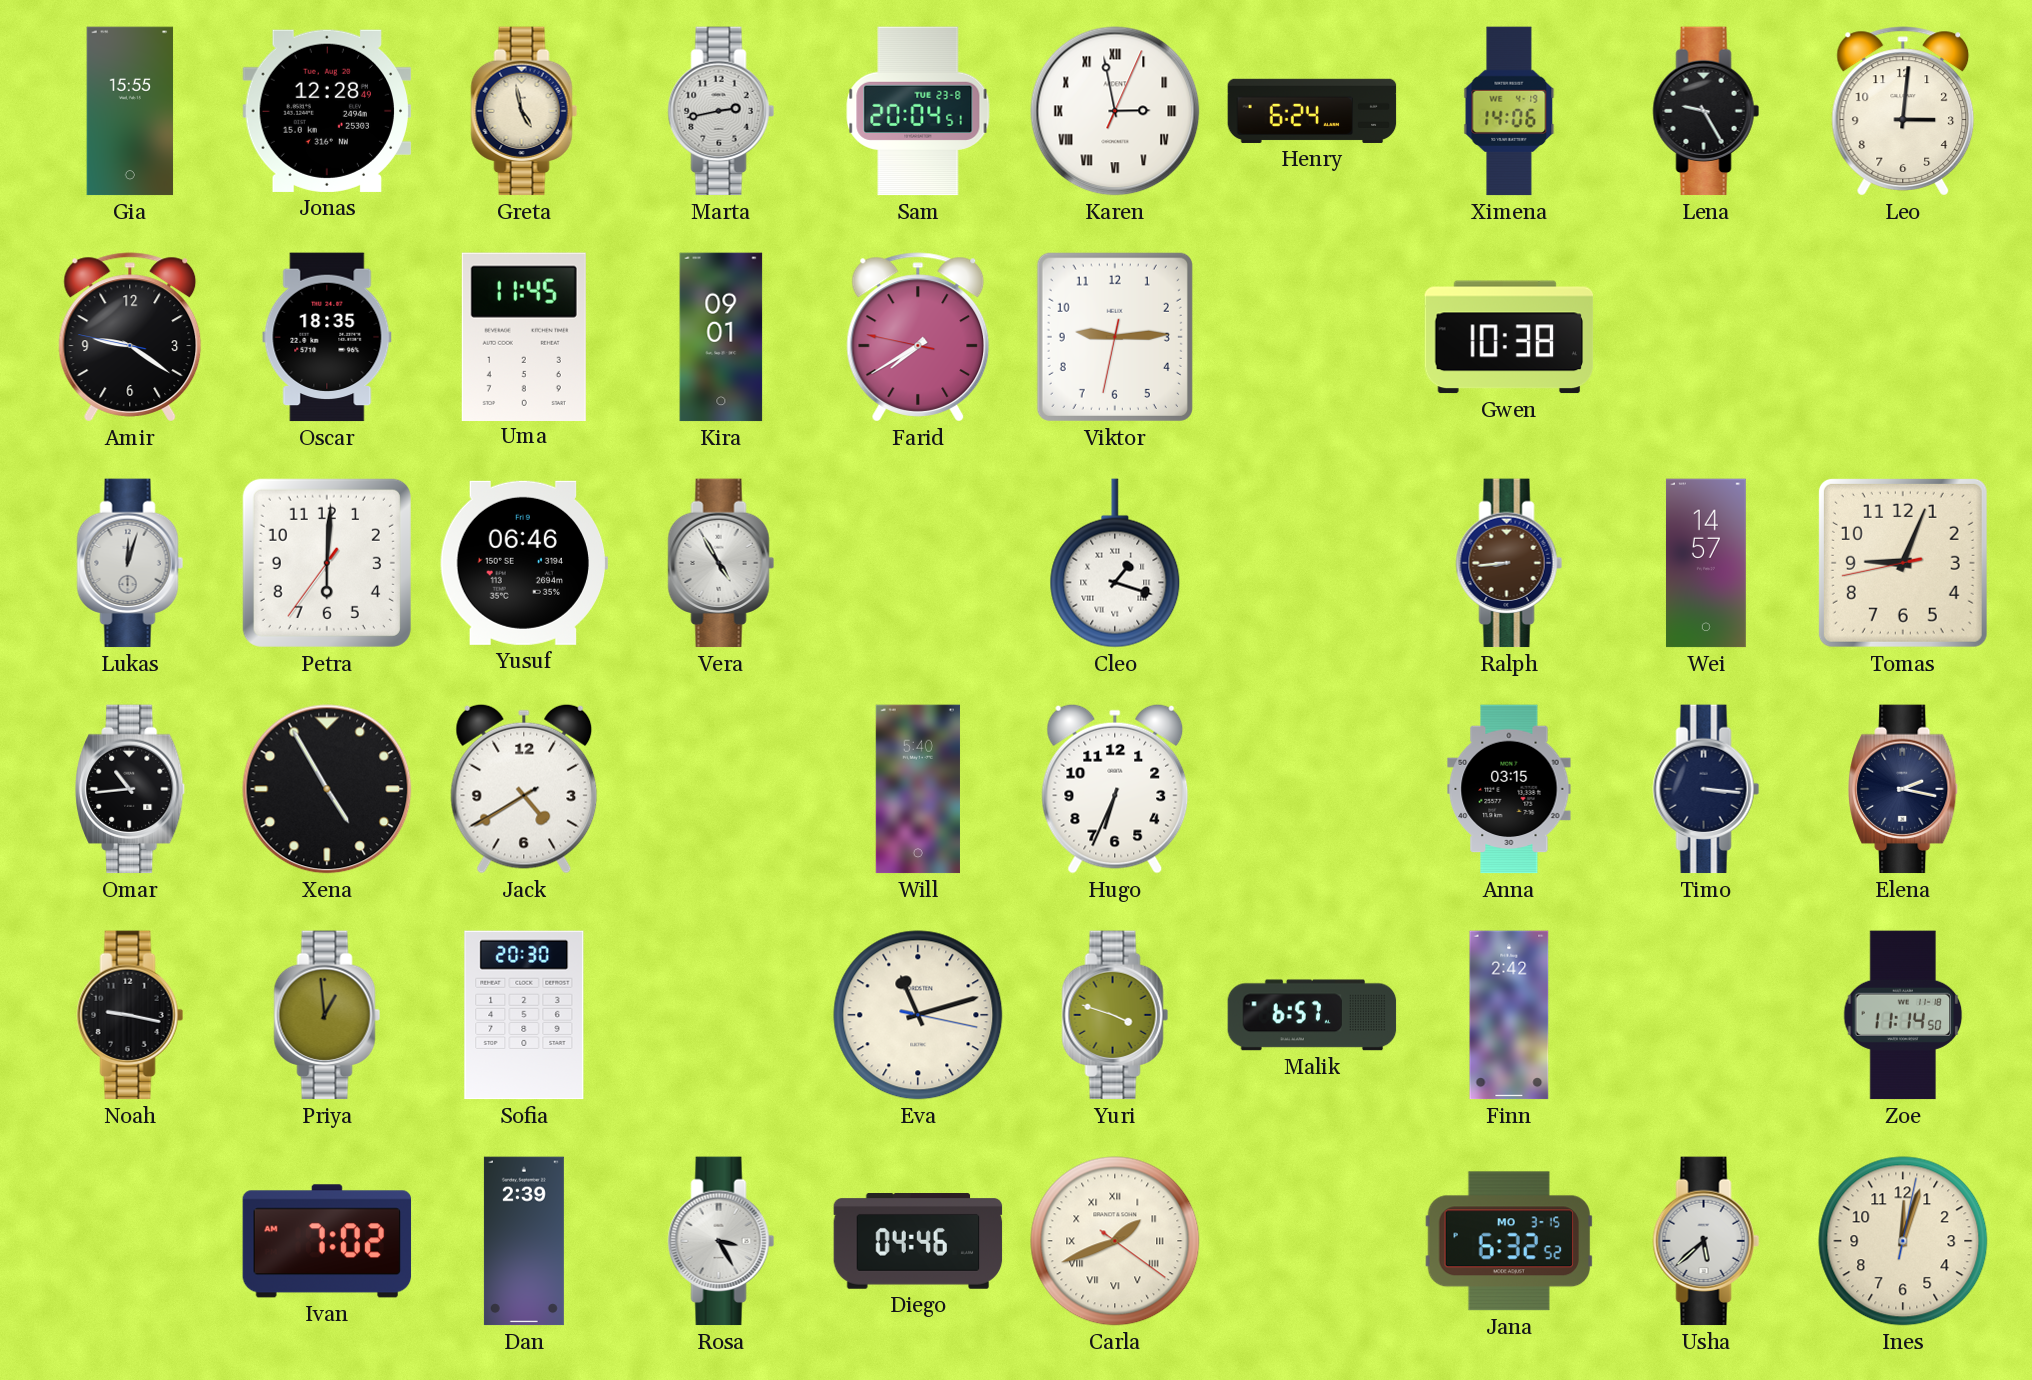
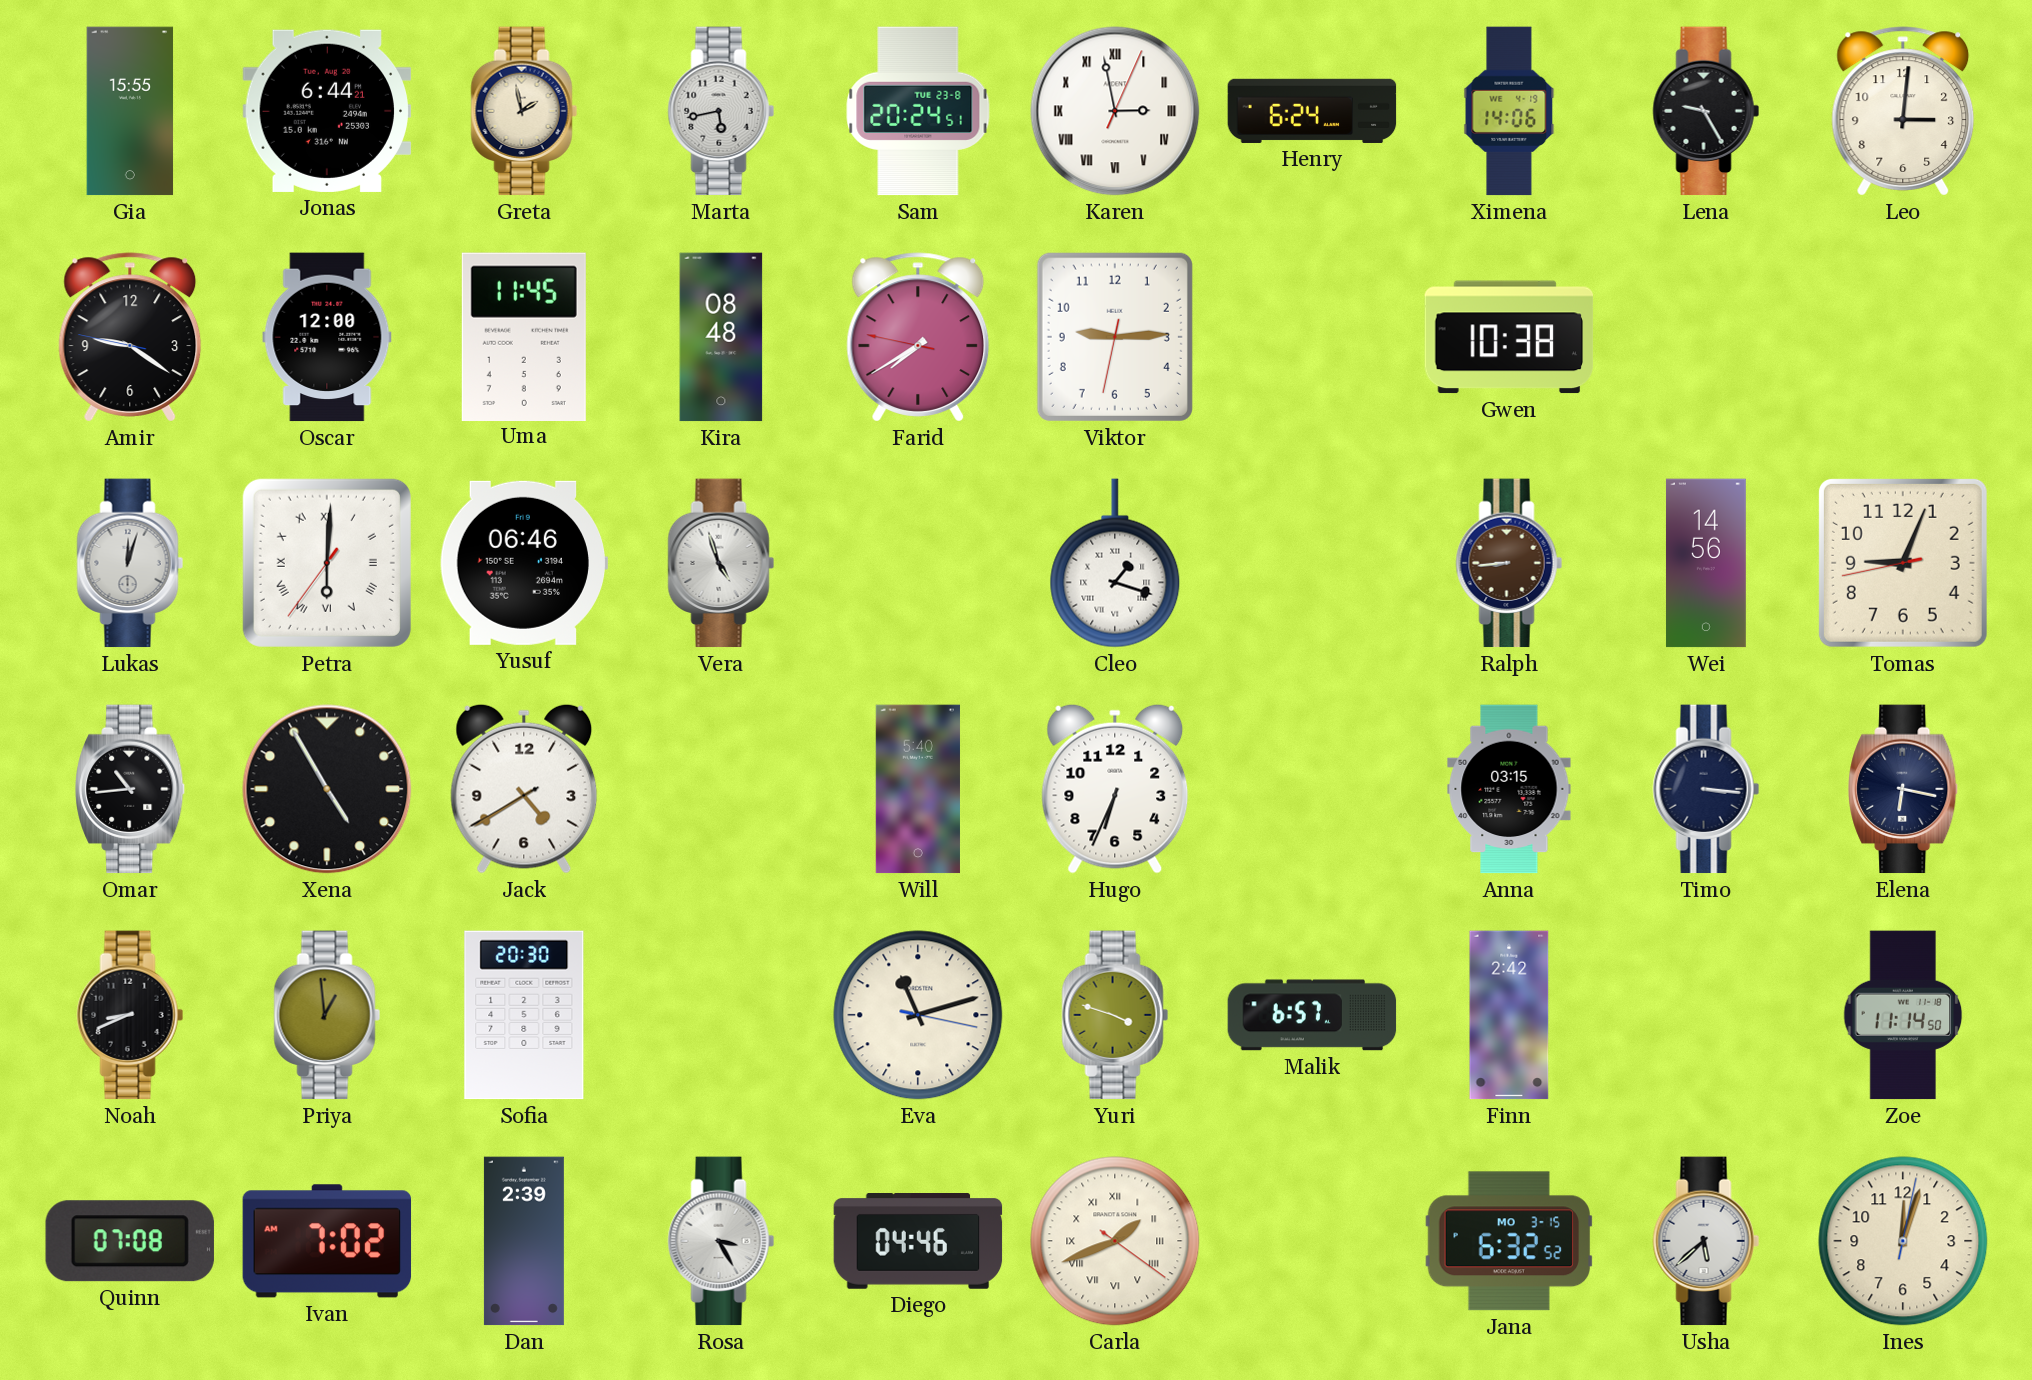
Jonas: 12:28 -> 6:44
Greta: 4:58 -> 1:58
Marta: 2:43 -> 5:43
Sam: 20:04 -> 20:24
Oscar: 18:35 -> 12:00
Kira: 09:01 -> 08:48
Petra numerals: Arabic -> Roman
Vera: 4:55 -> 4:57
Wei: 14:57 -> 14:56
Elena: 2:17 -> 6:17
Noah: 9:17 -> 8:41
Quinn: none -> 07:08
